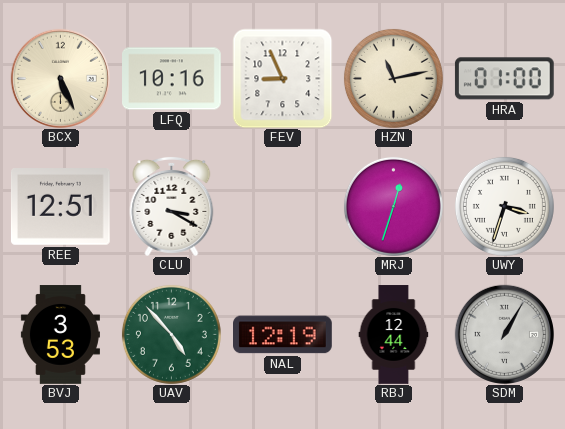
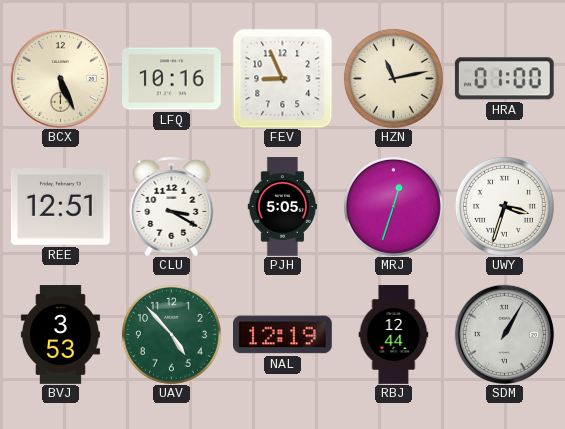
PJH: none -> 5:05
